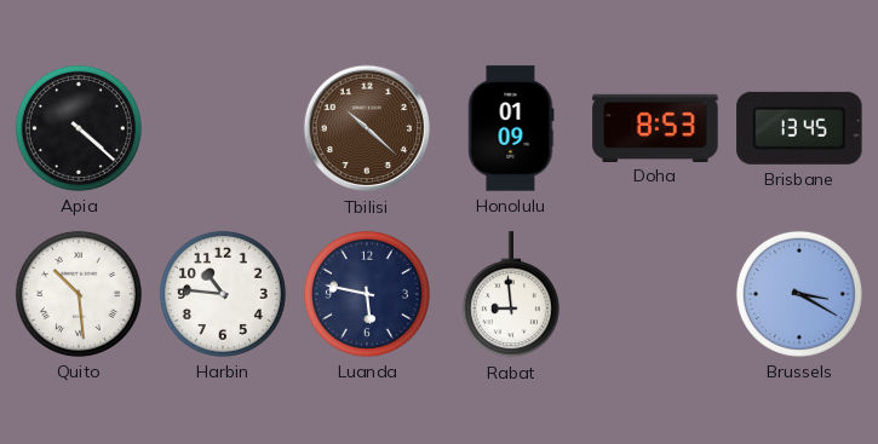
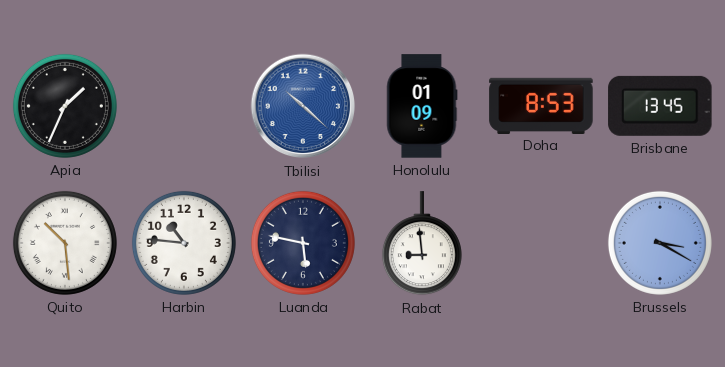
Apia: 4:22 -> 1:34
Tbilisi dial: brown -> blue
